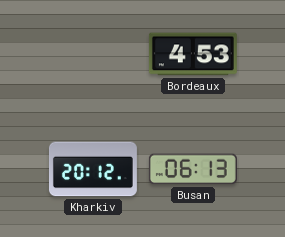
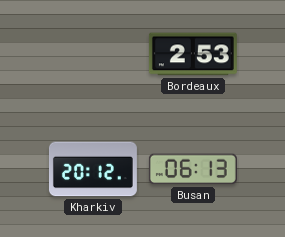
Bordeaux: 4:53 -> 2:53
